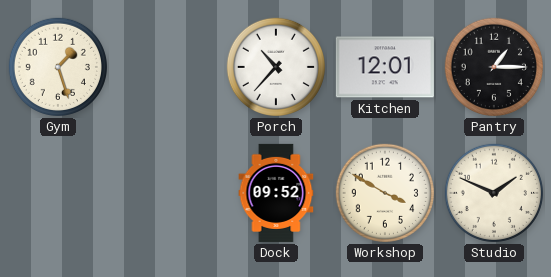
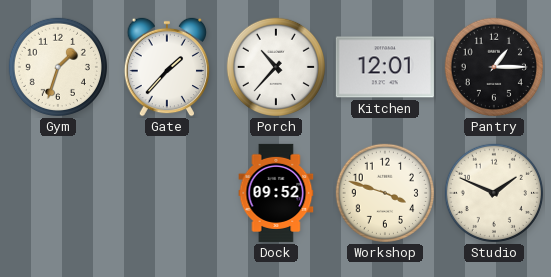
Gym: 1:27 -> 1:33
Gate: none -> 1:37
Workshop: 3:50 -> 3:48
